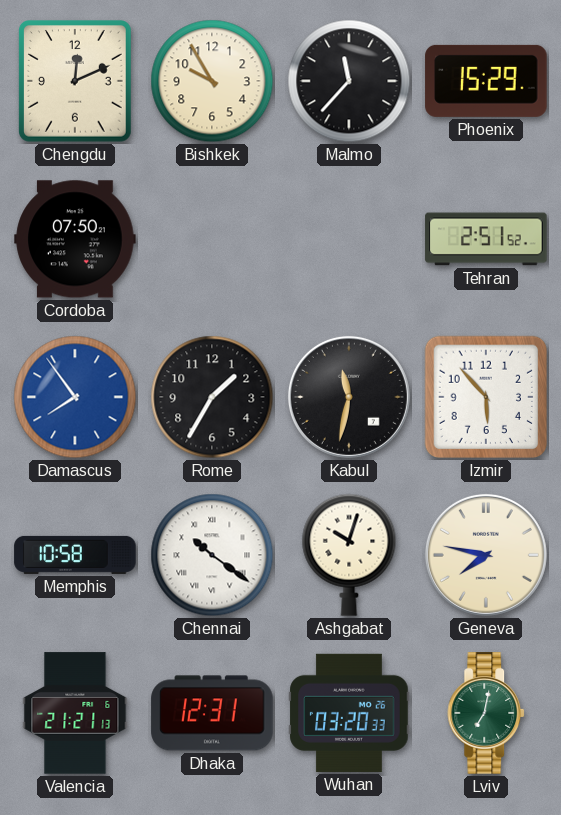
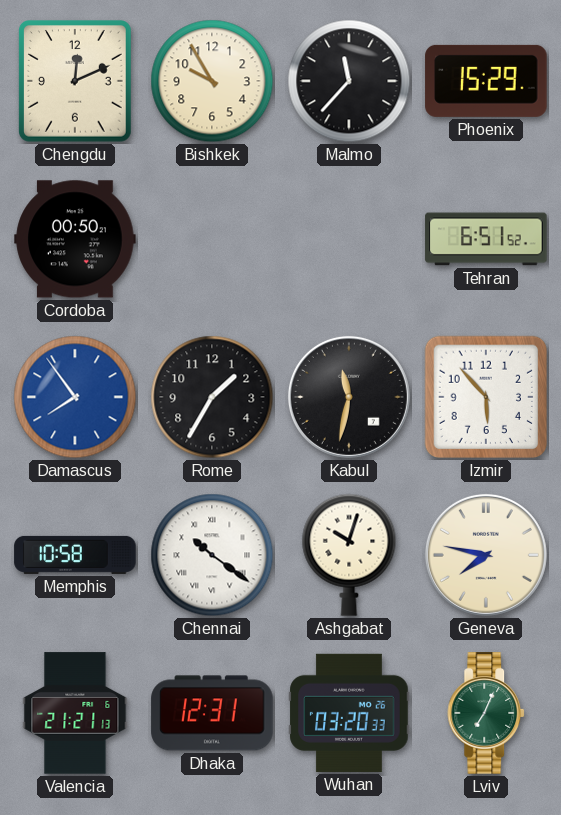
Cordoba: 07:50 -> 00:50
Tehran: 2:51 -> 6:51
Lviv: 7:02 -> 7:04
